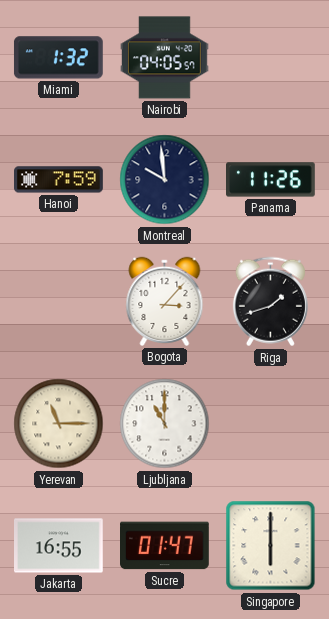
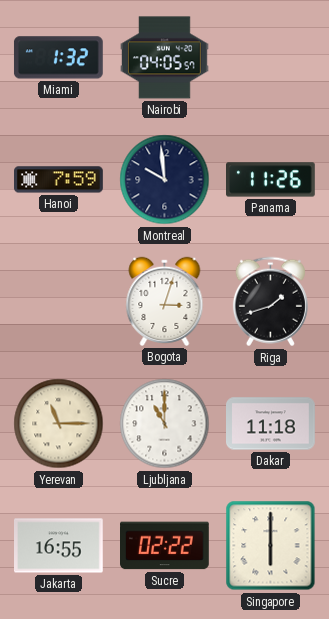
Bogota: 3:07 -> 3:03
Dakar: none -> 11:18
Sucre: 01:47 -> 02:22
